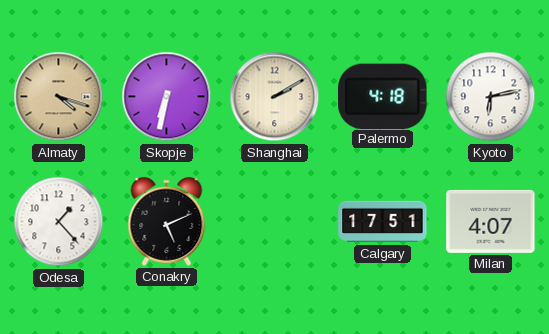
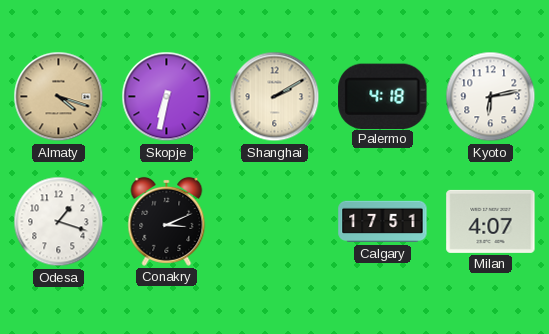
Odesa: 1:23 -> 1:18
Conakry: 5:11 -> 3:11
